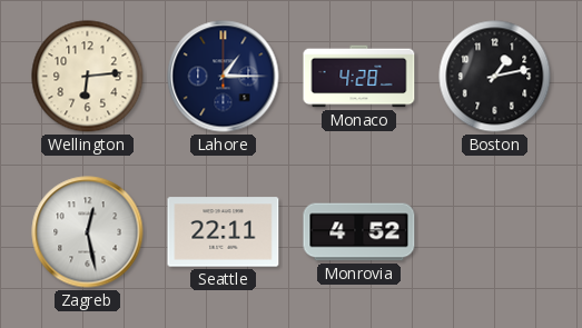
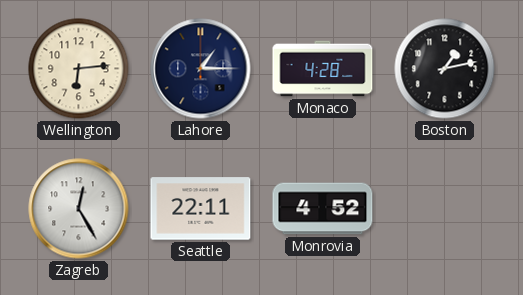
Zagreb: 12:28 -> 12:25
